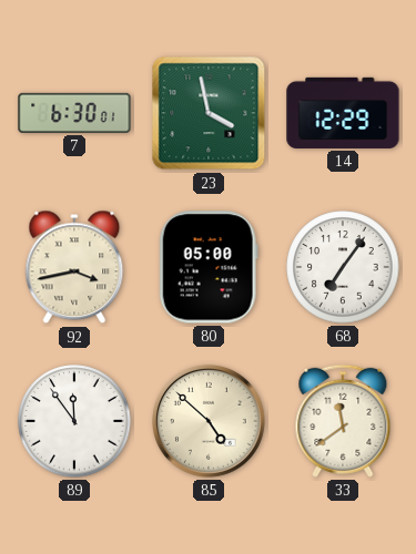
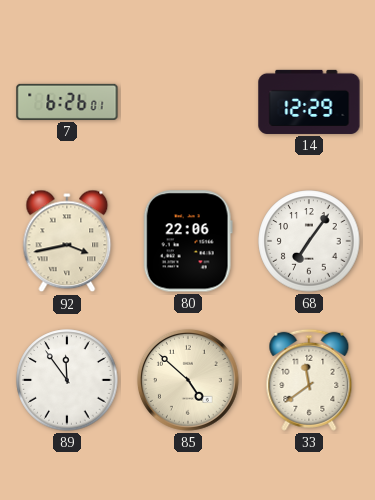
7: 6:30 -> 6:26
23: 3:58 -> none
80: 05:00 -> 22:06
